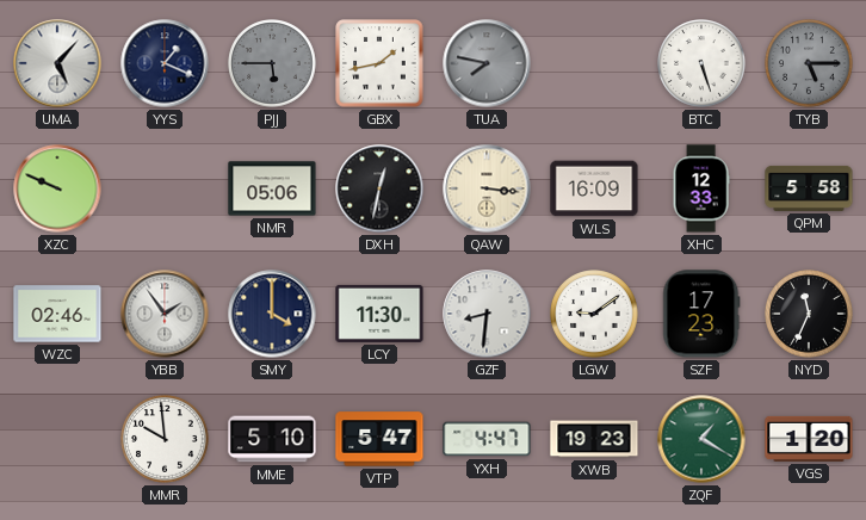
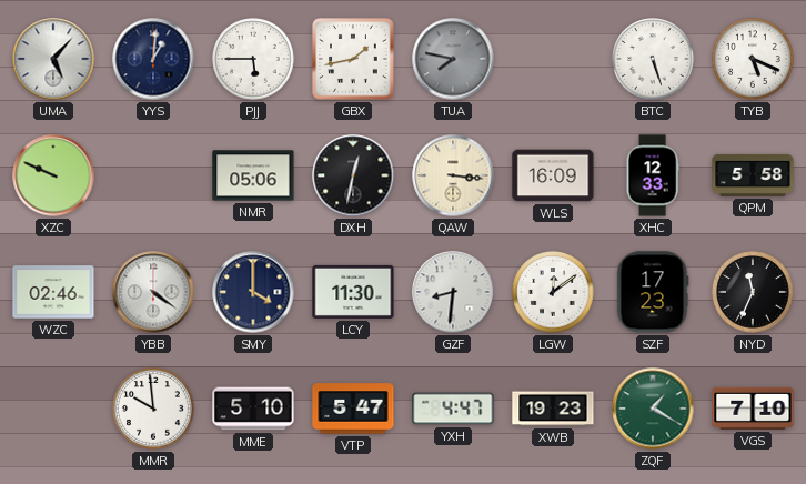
YYS: 1:19 -> 1:01
PJJ dial: grey -> white
TYB: 5:15 -> 5:19
TYB dial: grey -> white
YBB: 1:54 -> 4:21
LGW: 9:09 -> 12:09
VGS: 1:20 -> 7:10
